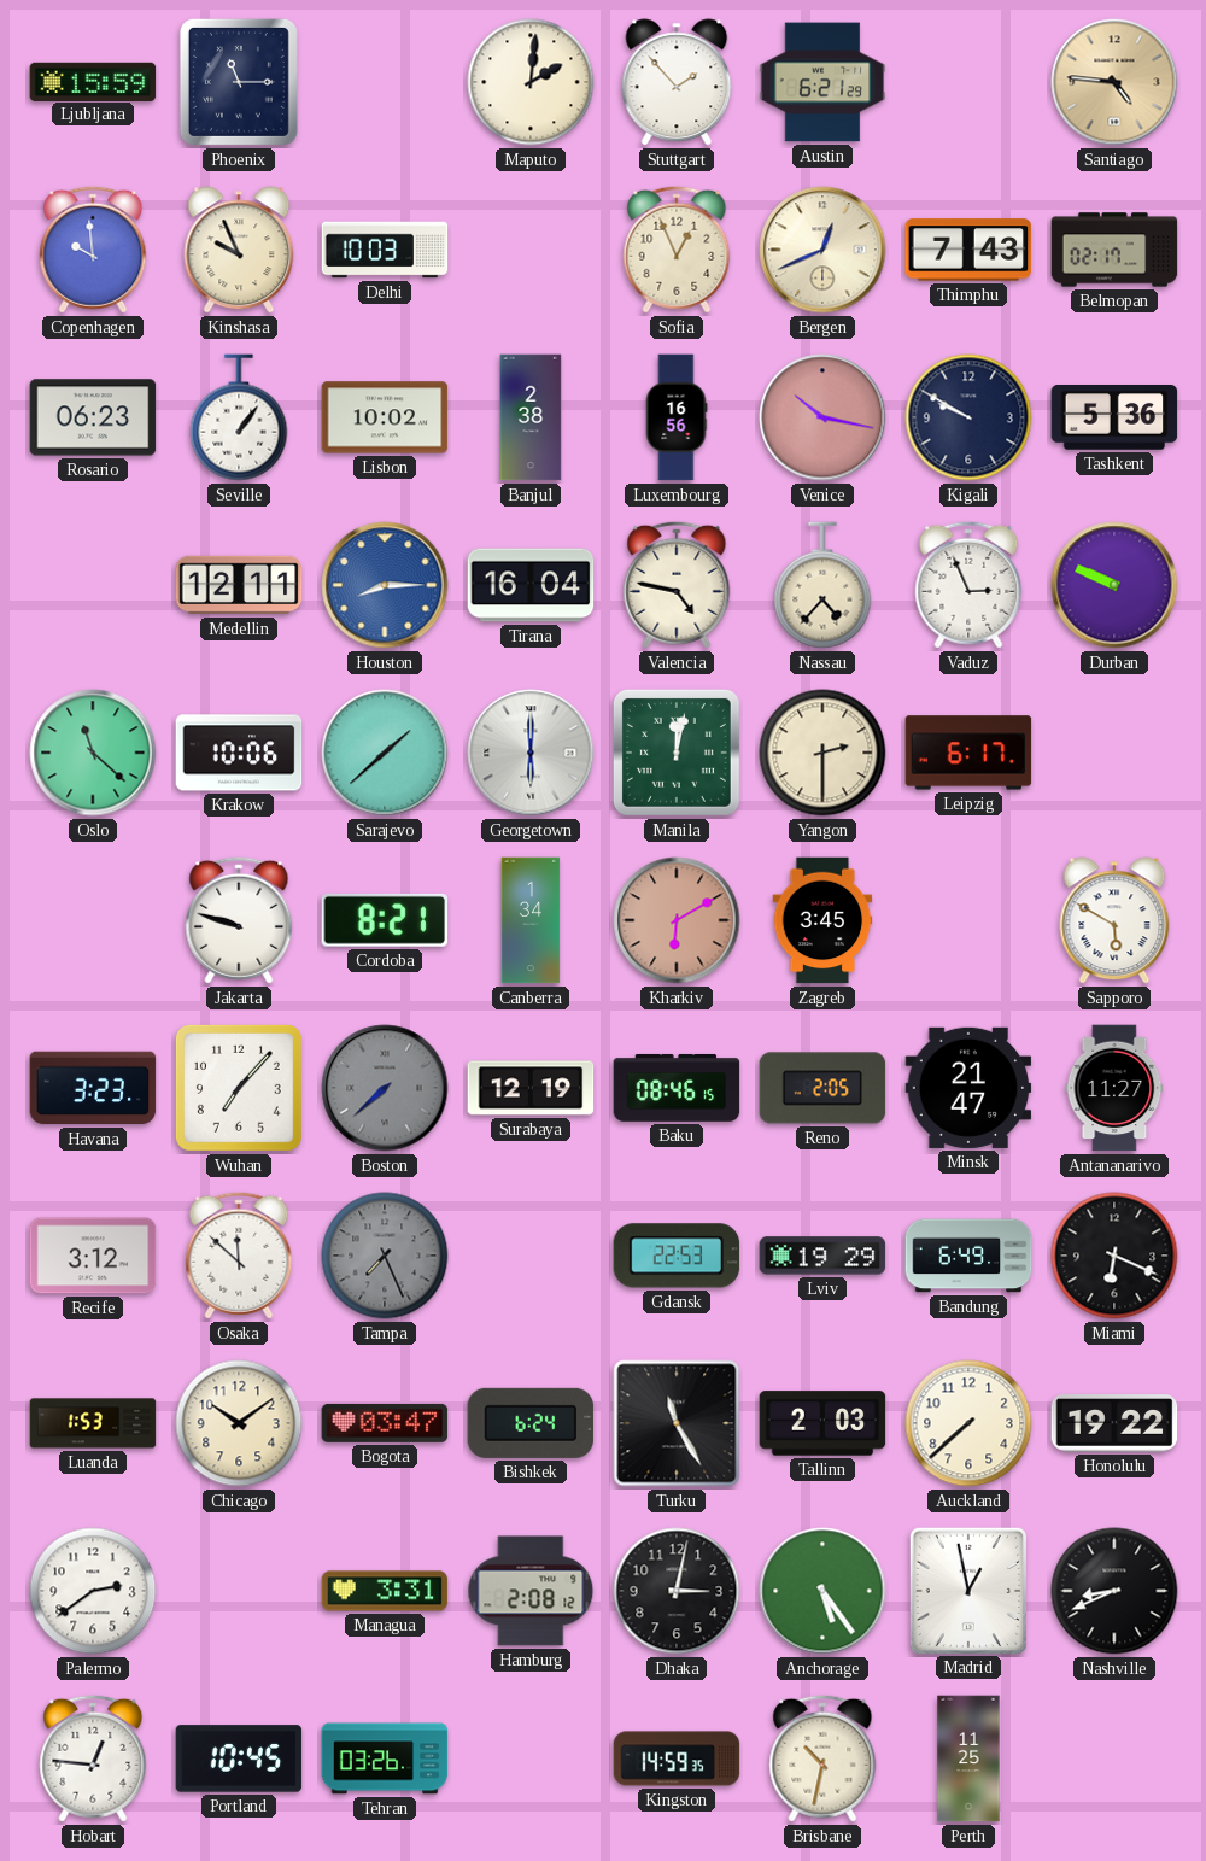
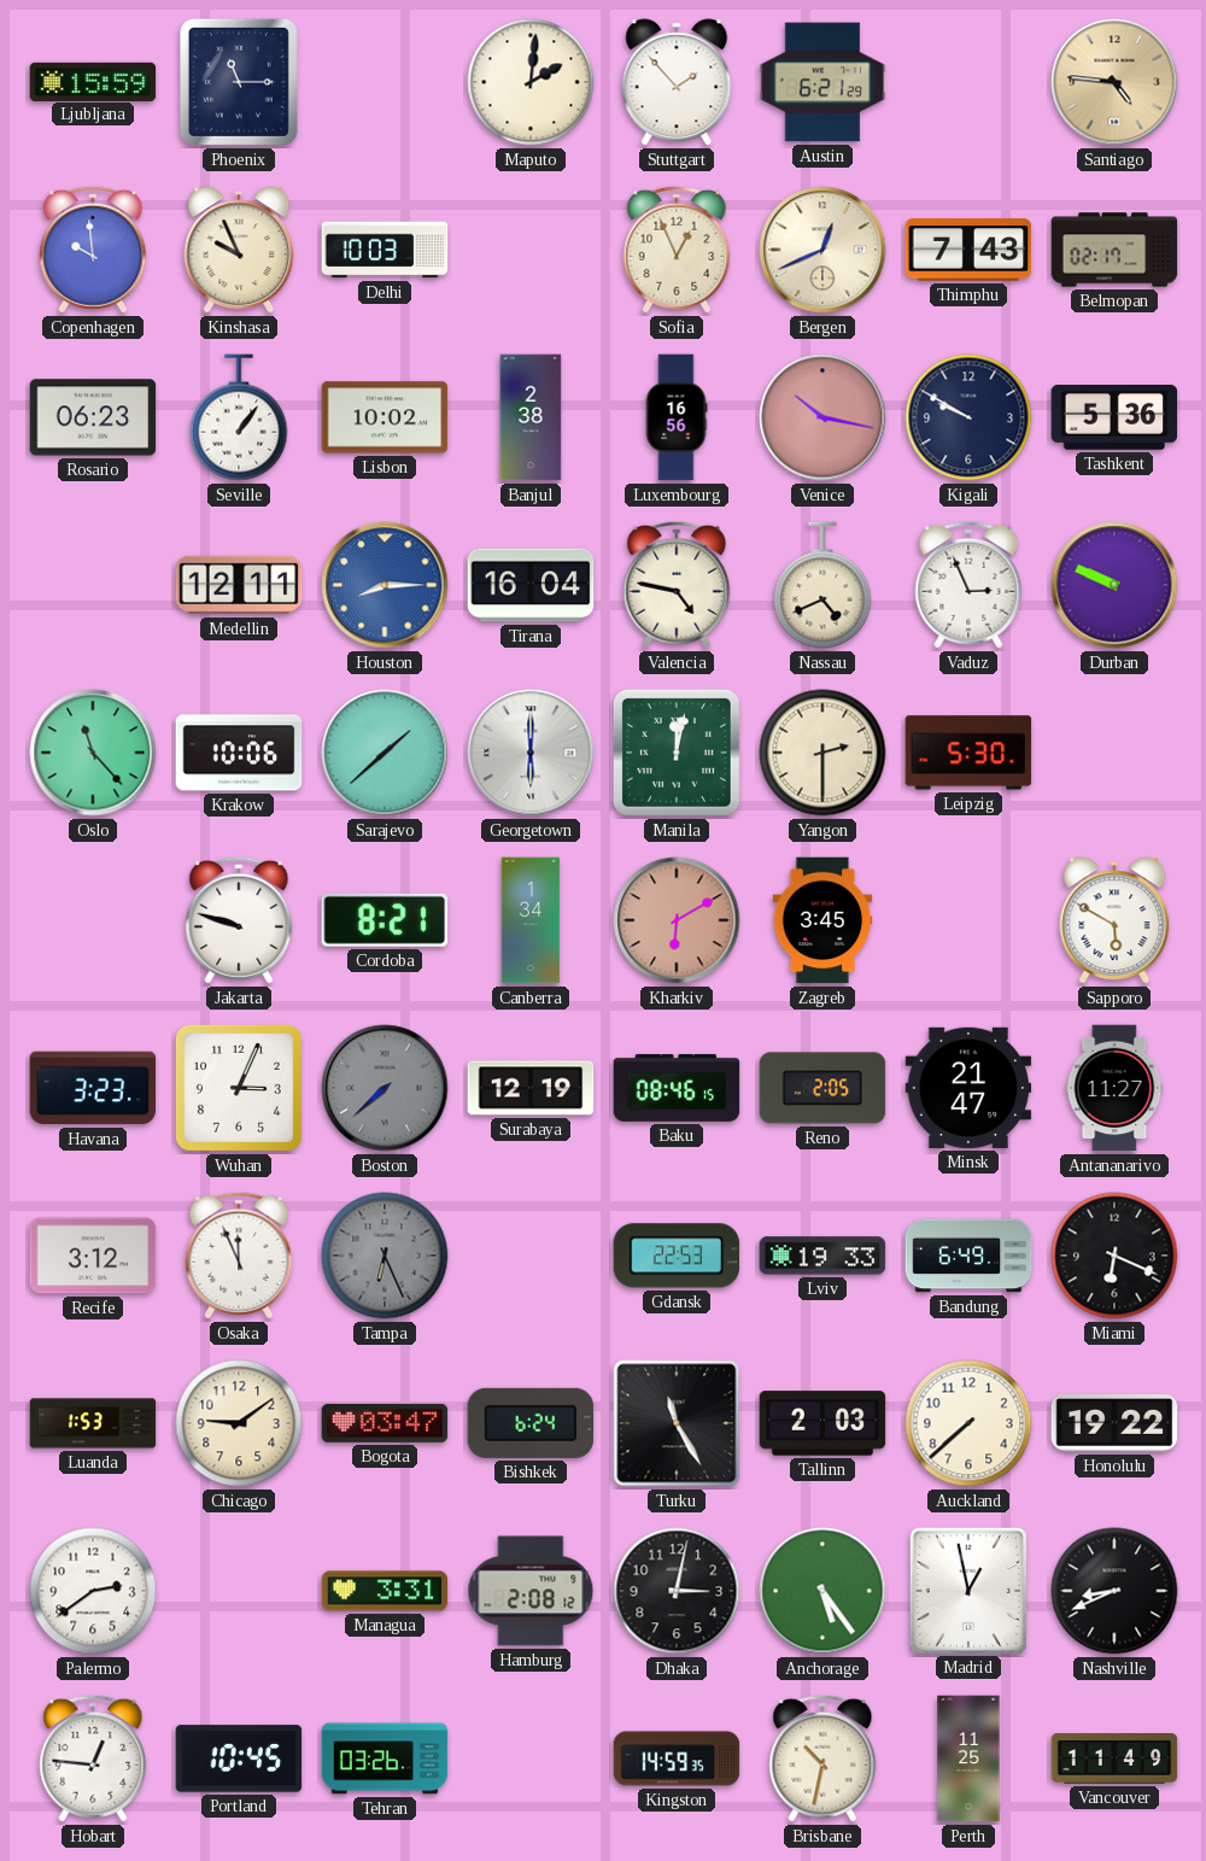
Nassau: 4:37 -> 4:41
Oslo: 11:22 -> 11:23
Leipzig: 6:17 -> 5:30
Wuhan: 7:07 -> 3:04
Osaka: 11:52 -> 11:56
Tampa: 7:26 -> 6:26
Lviv: 19:29 -> 19:33
Chicago: 10:09 -> 9:09
Vancouver: none -> 11:49
